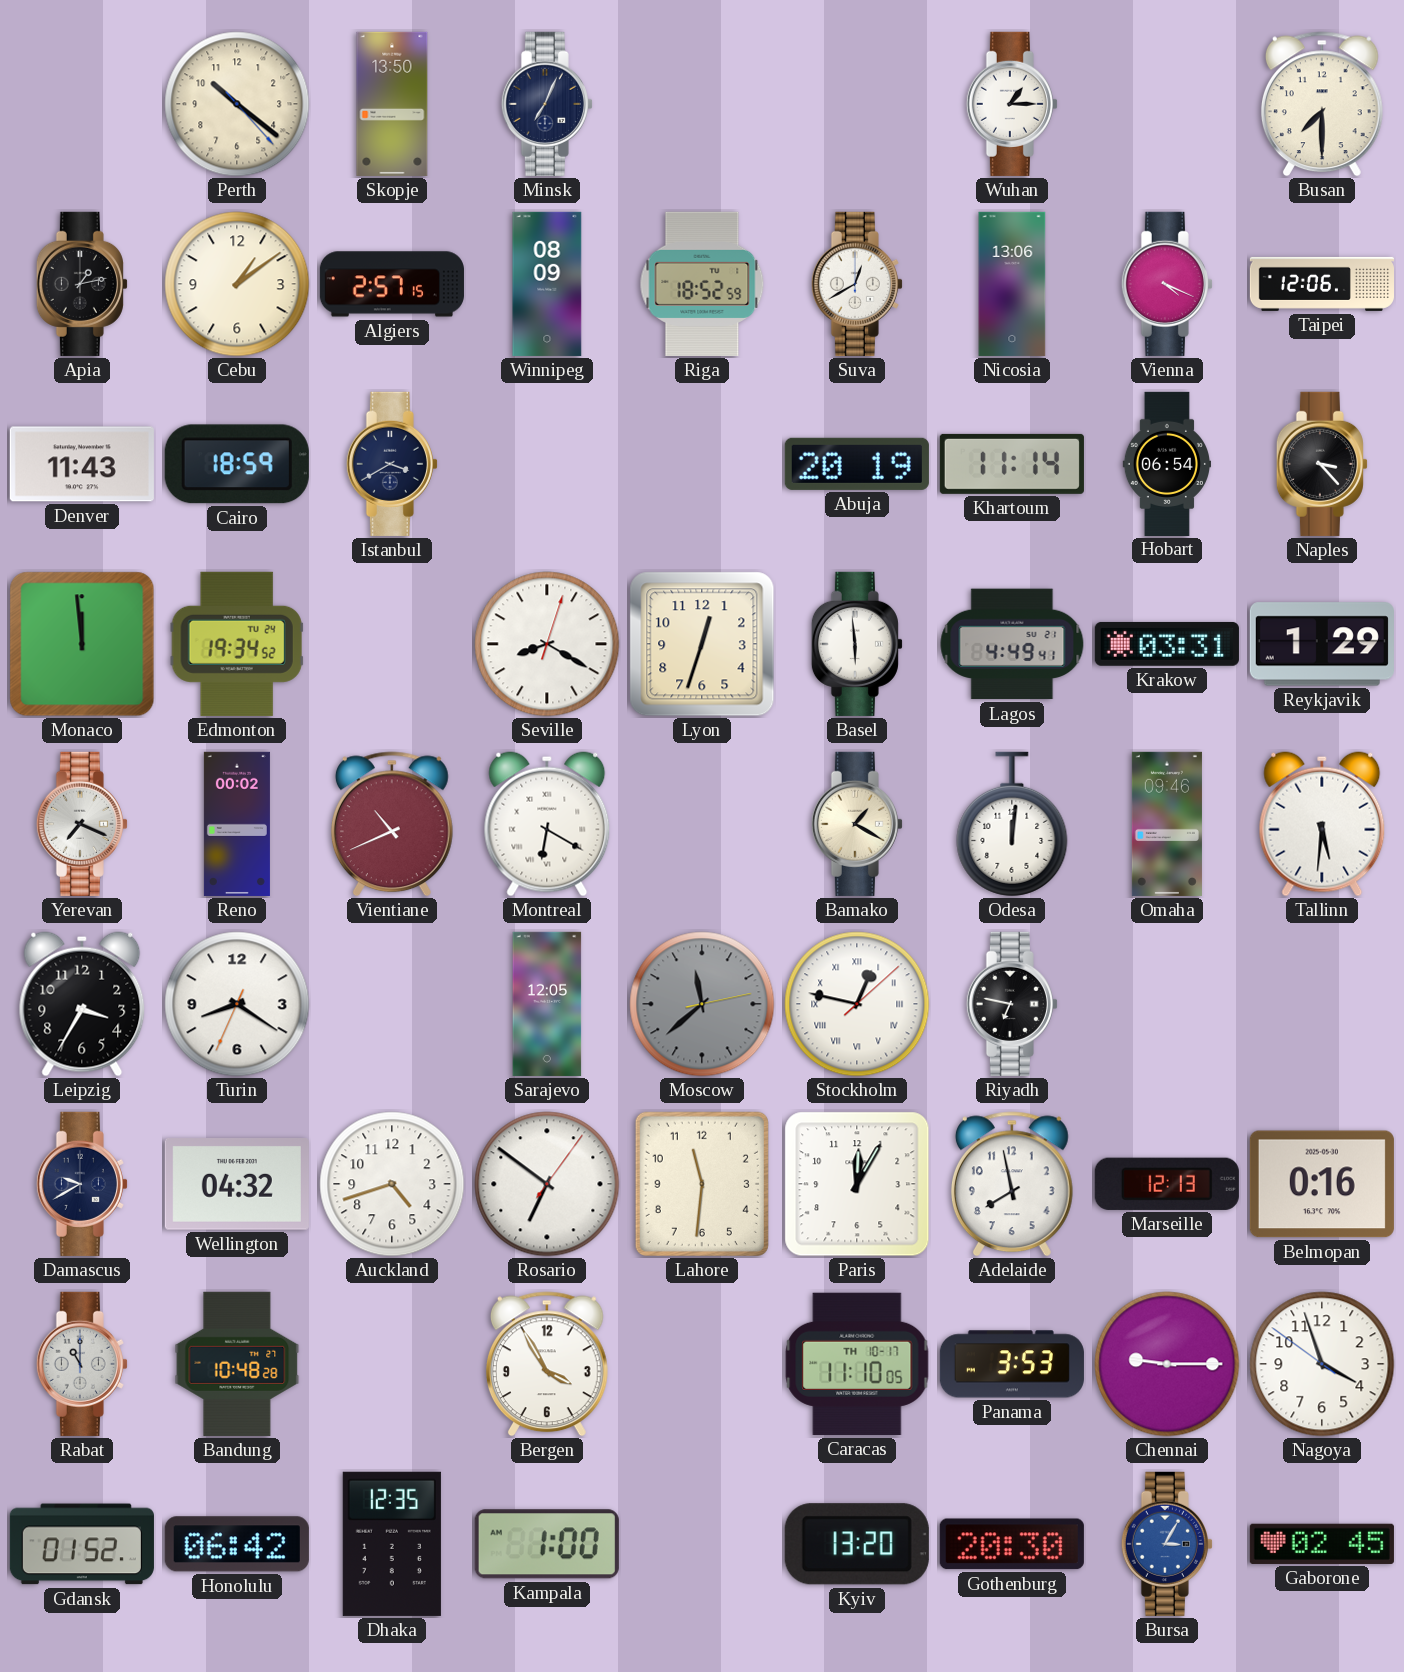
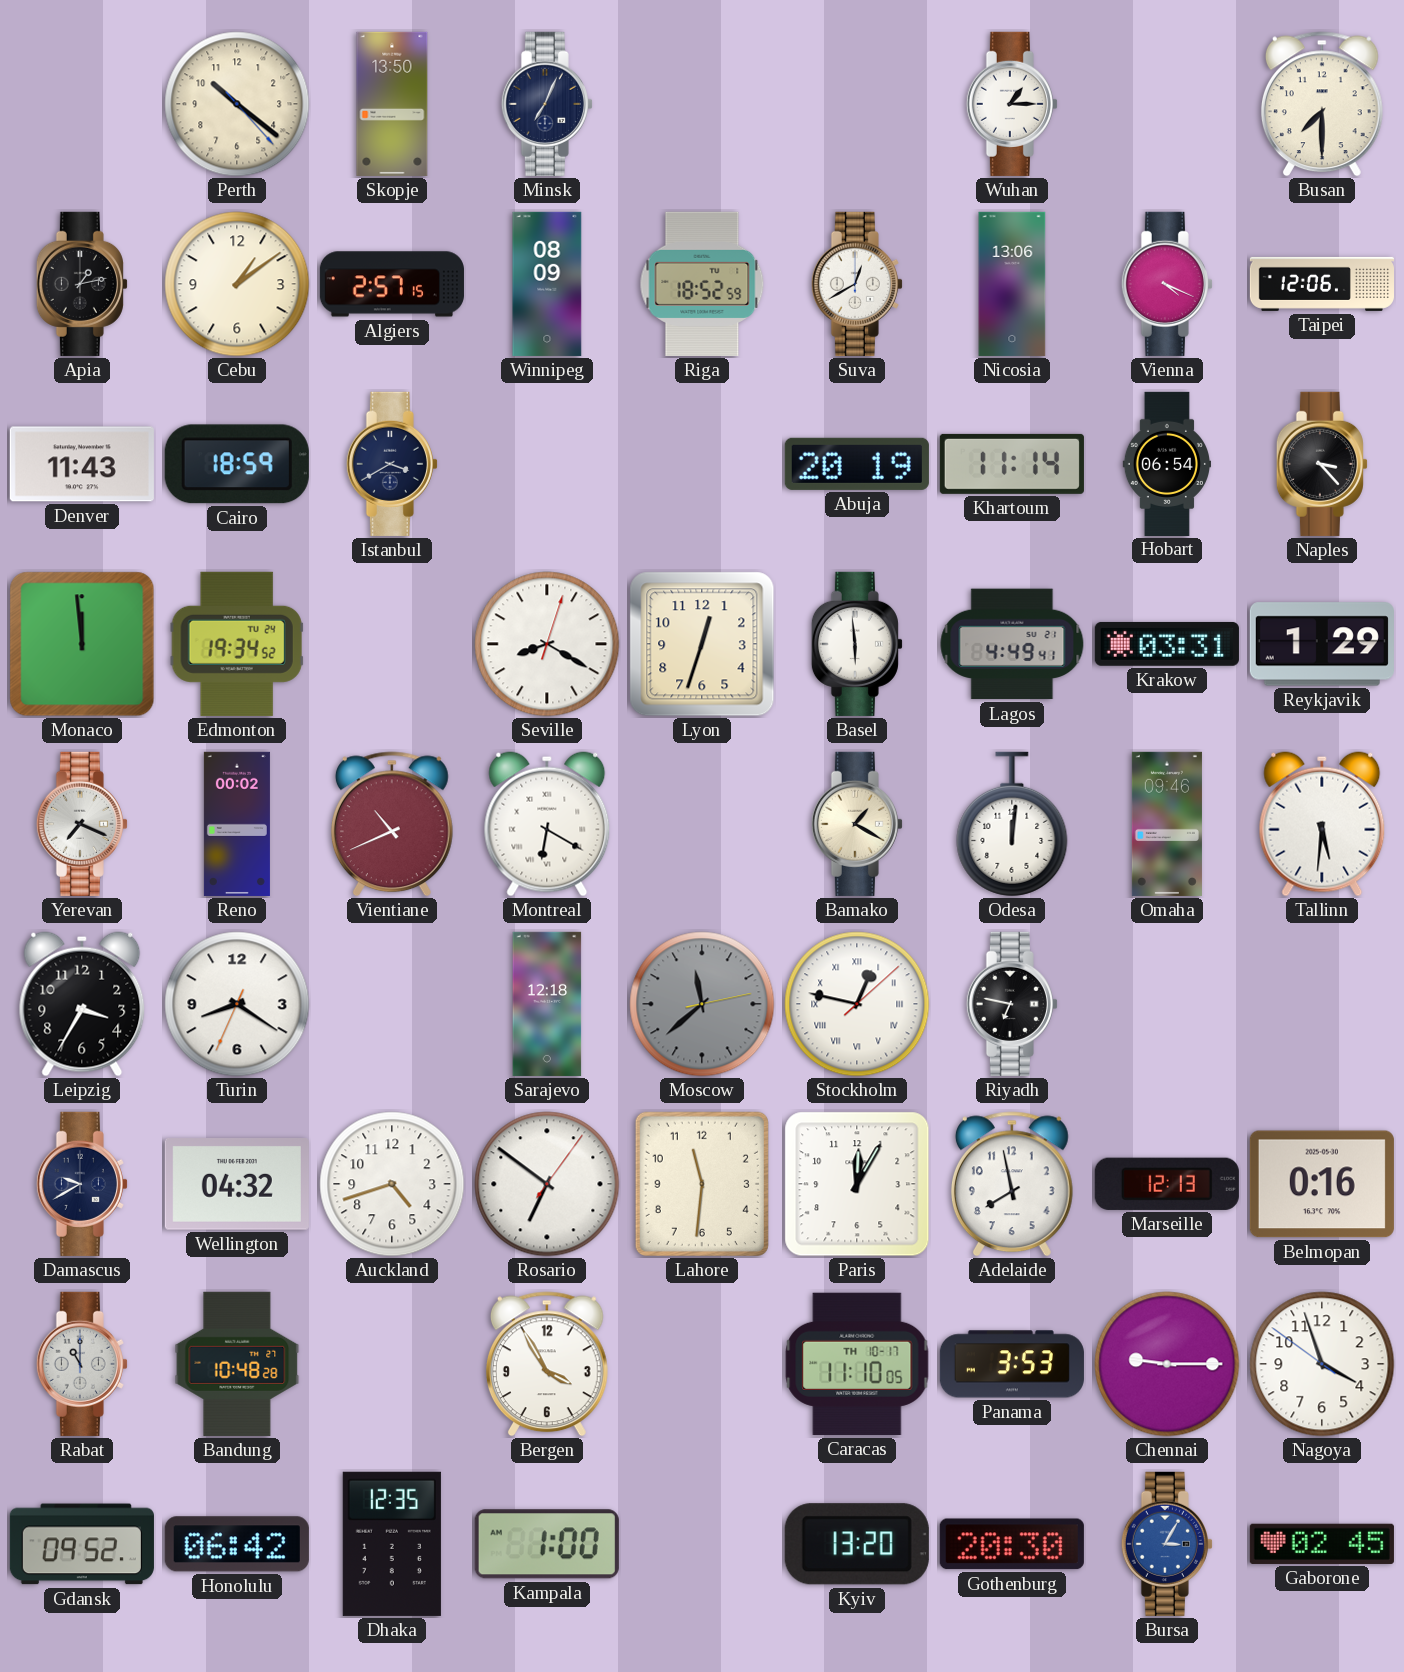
Sarajevo: 12:05 -> 12:18
Gdansk: 01:52 -> 09:52
